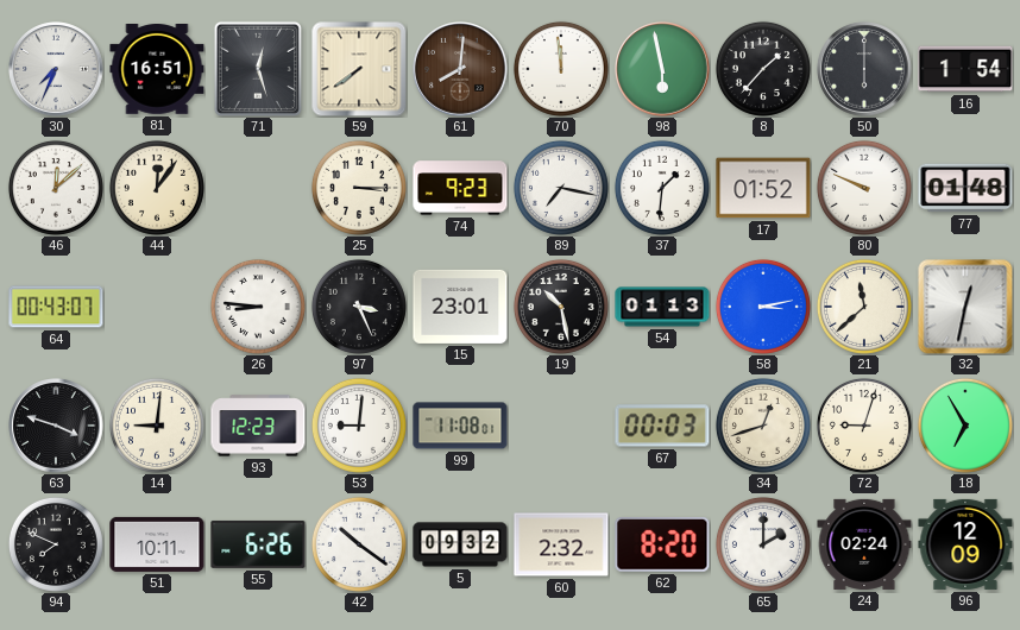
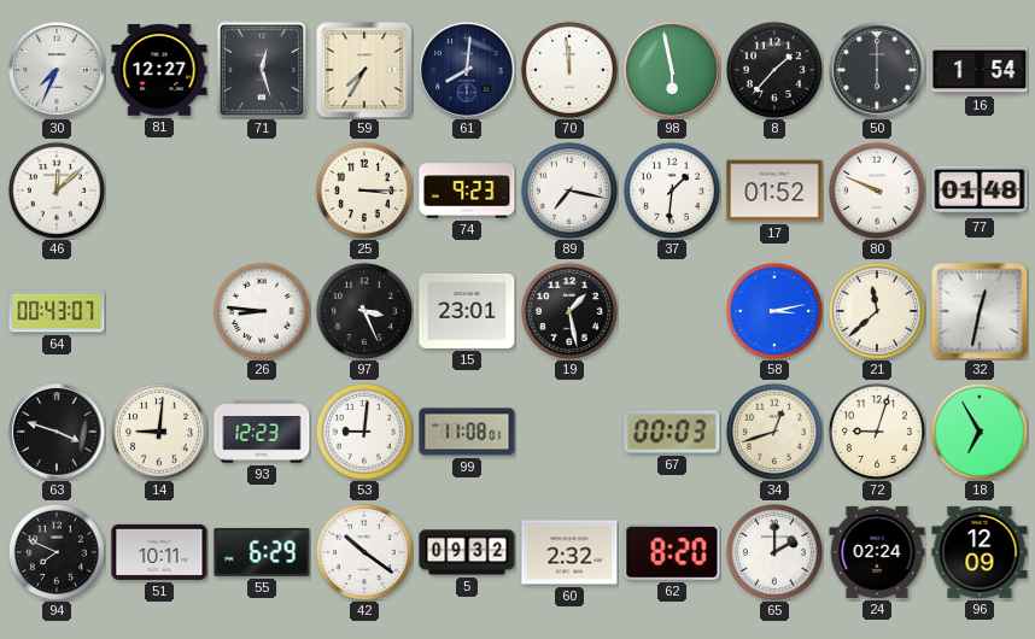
81: 16:51 -> 12:27
59: 7:39 -> 7:35
61 dial: brown -> navy
44: 12:06 -> none
19: 10:28 -> 1:28
54: 01:13 -> none
55: 6:26 -> 6:29
